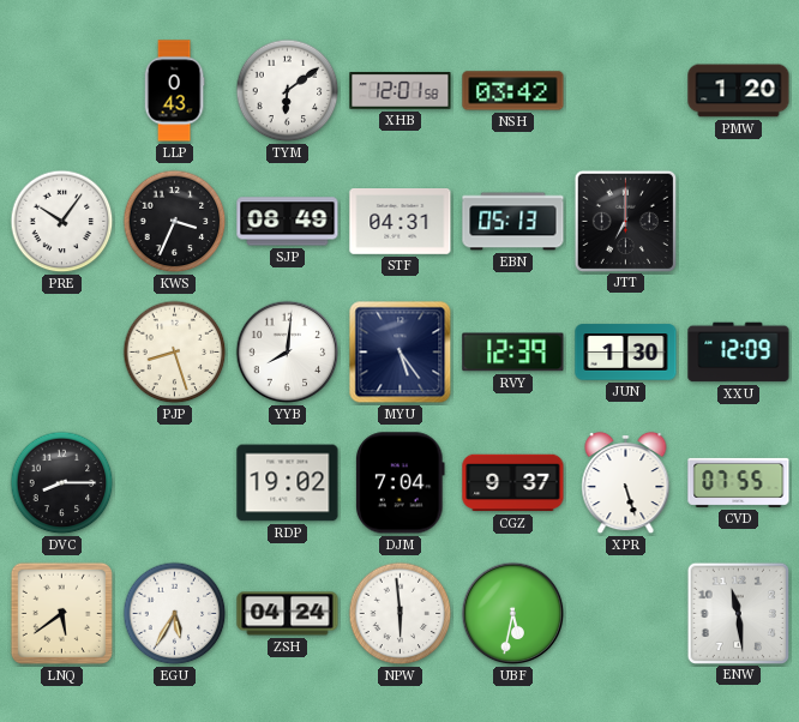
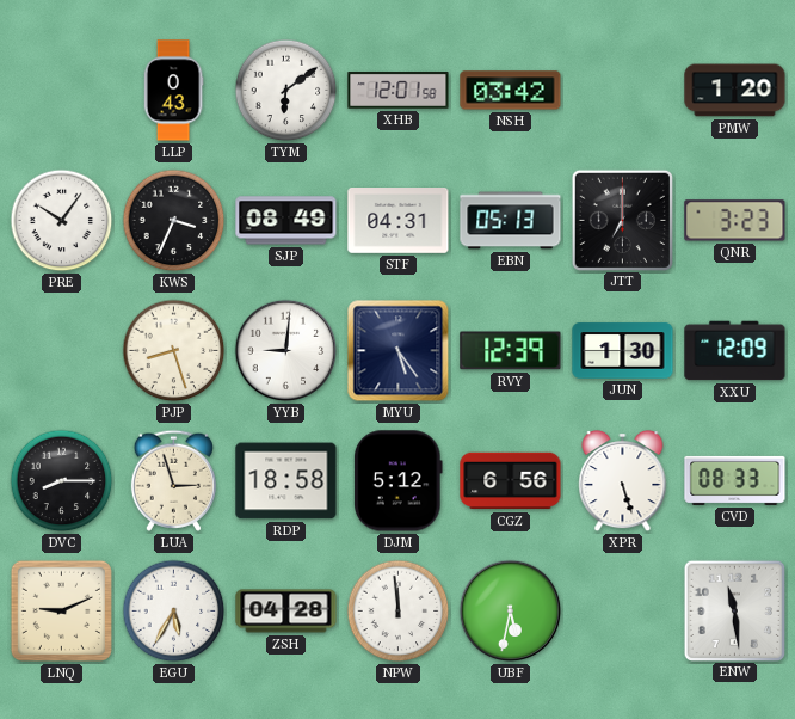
QNR: none -> 3:23
YYB: 8:01 -> 9:01
LUA: none -> 2:57
RDP: 19:02 -> 18:58
DJM: 7:04 -> 5:12
CGZ: 9:37 -> 6:56
CVD: 07:55 -> 08:33
LNQ: 5:39 -> 9:11
ZSH: 04:24 -> 04:28
NPW: 5:59 -> 11:59
